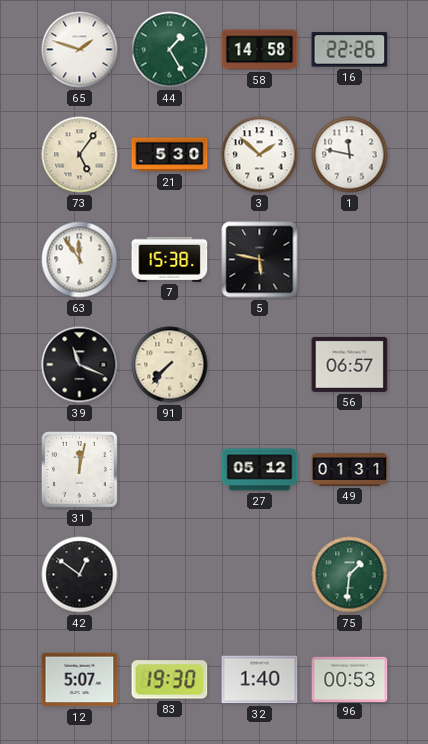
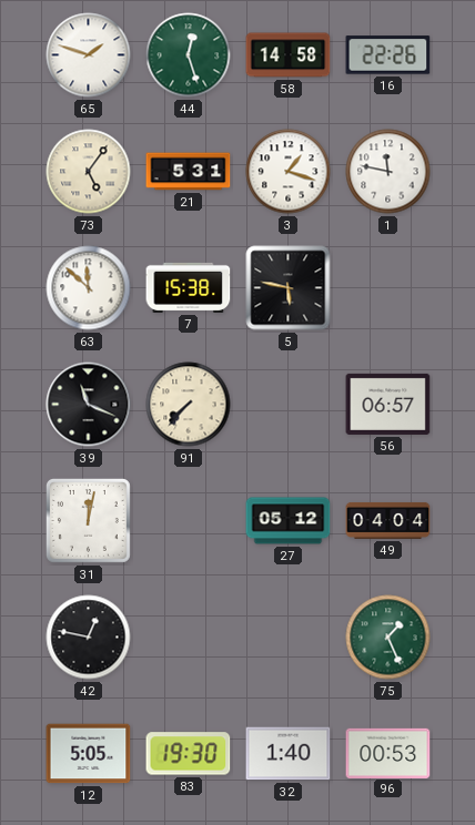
44: 1:25 -> 12:27
21: 5:30 -> 5:31
3: 1:52 -> 1:18
63: 11:54 -> 11:52
49: 01:31 -> 04:04
42: 12:51 -> 12:47
75: 1:31 -> 1:26
12: 5:07 -> 5:05
